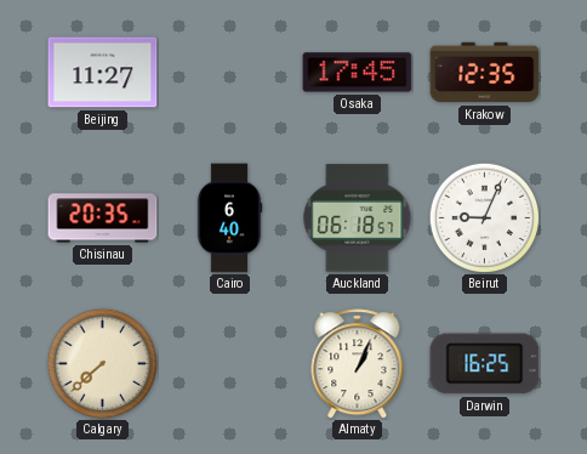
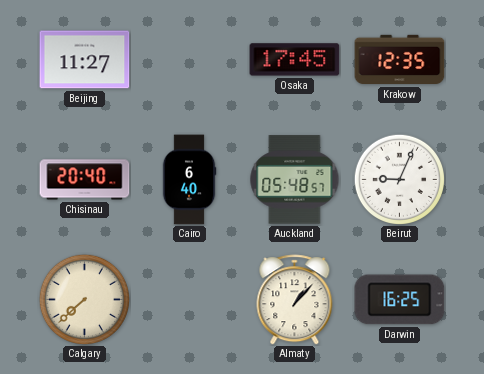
Chisinau: 20:35 -> 20:40
Auckland: 06:18 -> 05:48
Almaty: 1:04 -> 1:07
